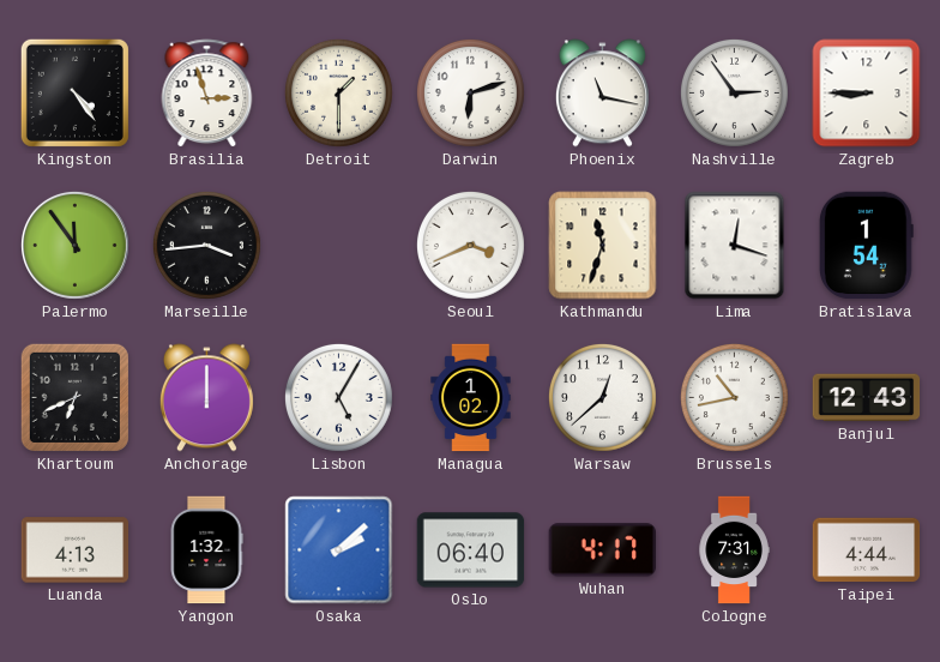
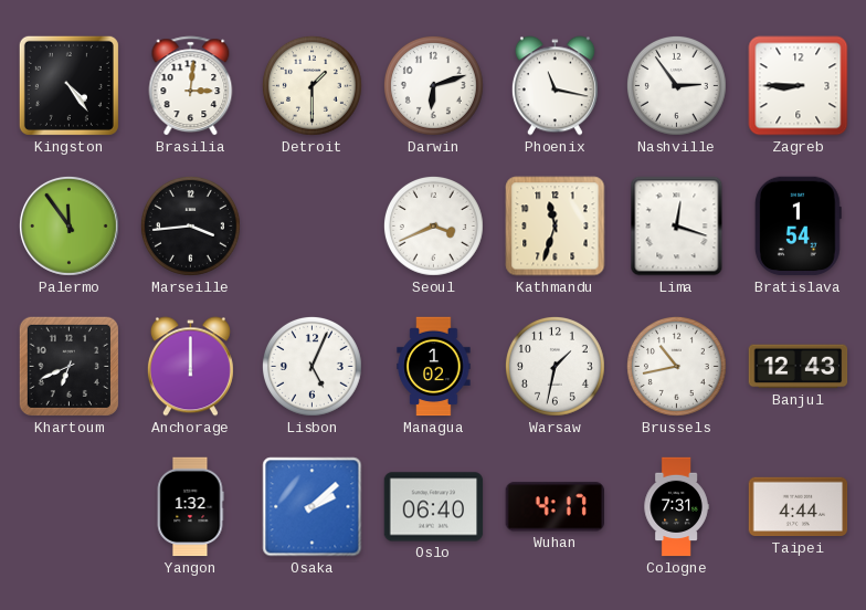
Brasilia: 2:57 -> 3:01
Lisbon: 5:05 -> 5:04
Warsaw: 12:38 -> 1:32
Luanda: 4:13 -> none
